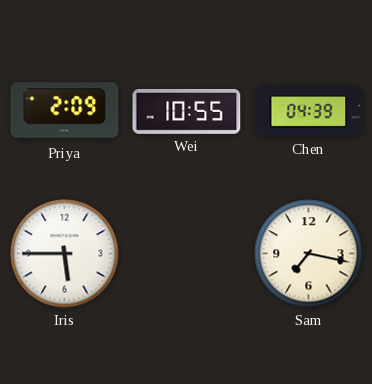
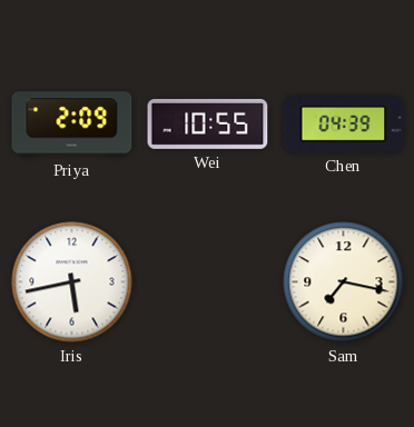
Iris: 5:45 -> 5:43
